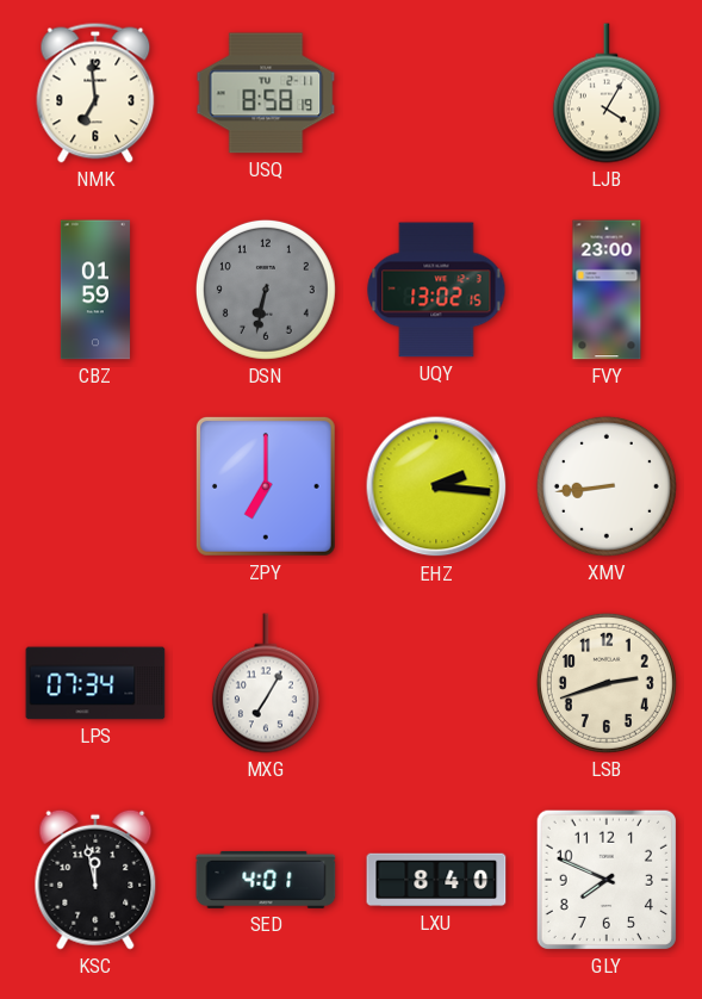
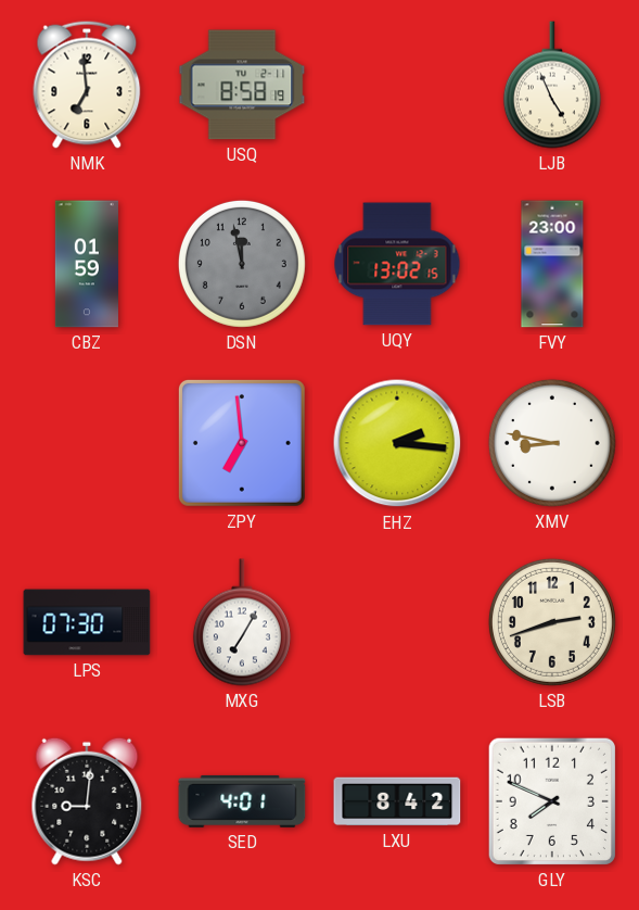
LJB: 4:05 -> 4:56
DSN: 6:32 -> 11:58
ZPY: 7:00 -> 6:59
XMV: 8:44 -> 8:47
LPS: 07:34 -> 07:30
KSC: 11:58 -> 9:01
LXU: 8:40 -> 8:42
